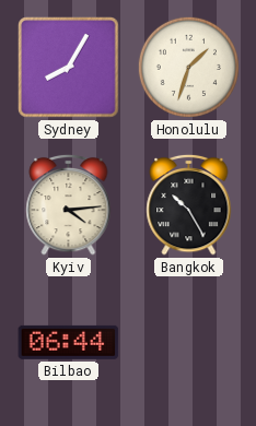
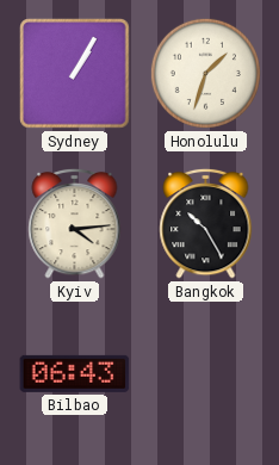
Sydney: 8:05 -> 1:05
Bilbao: 06:44 -> 06:43
